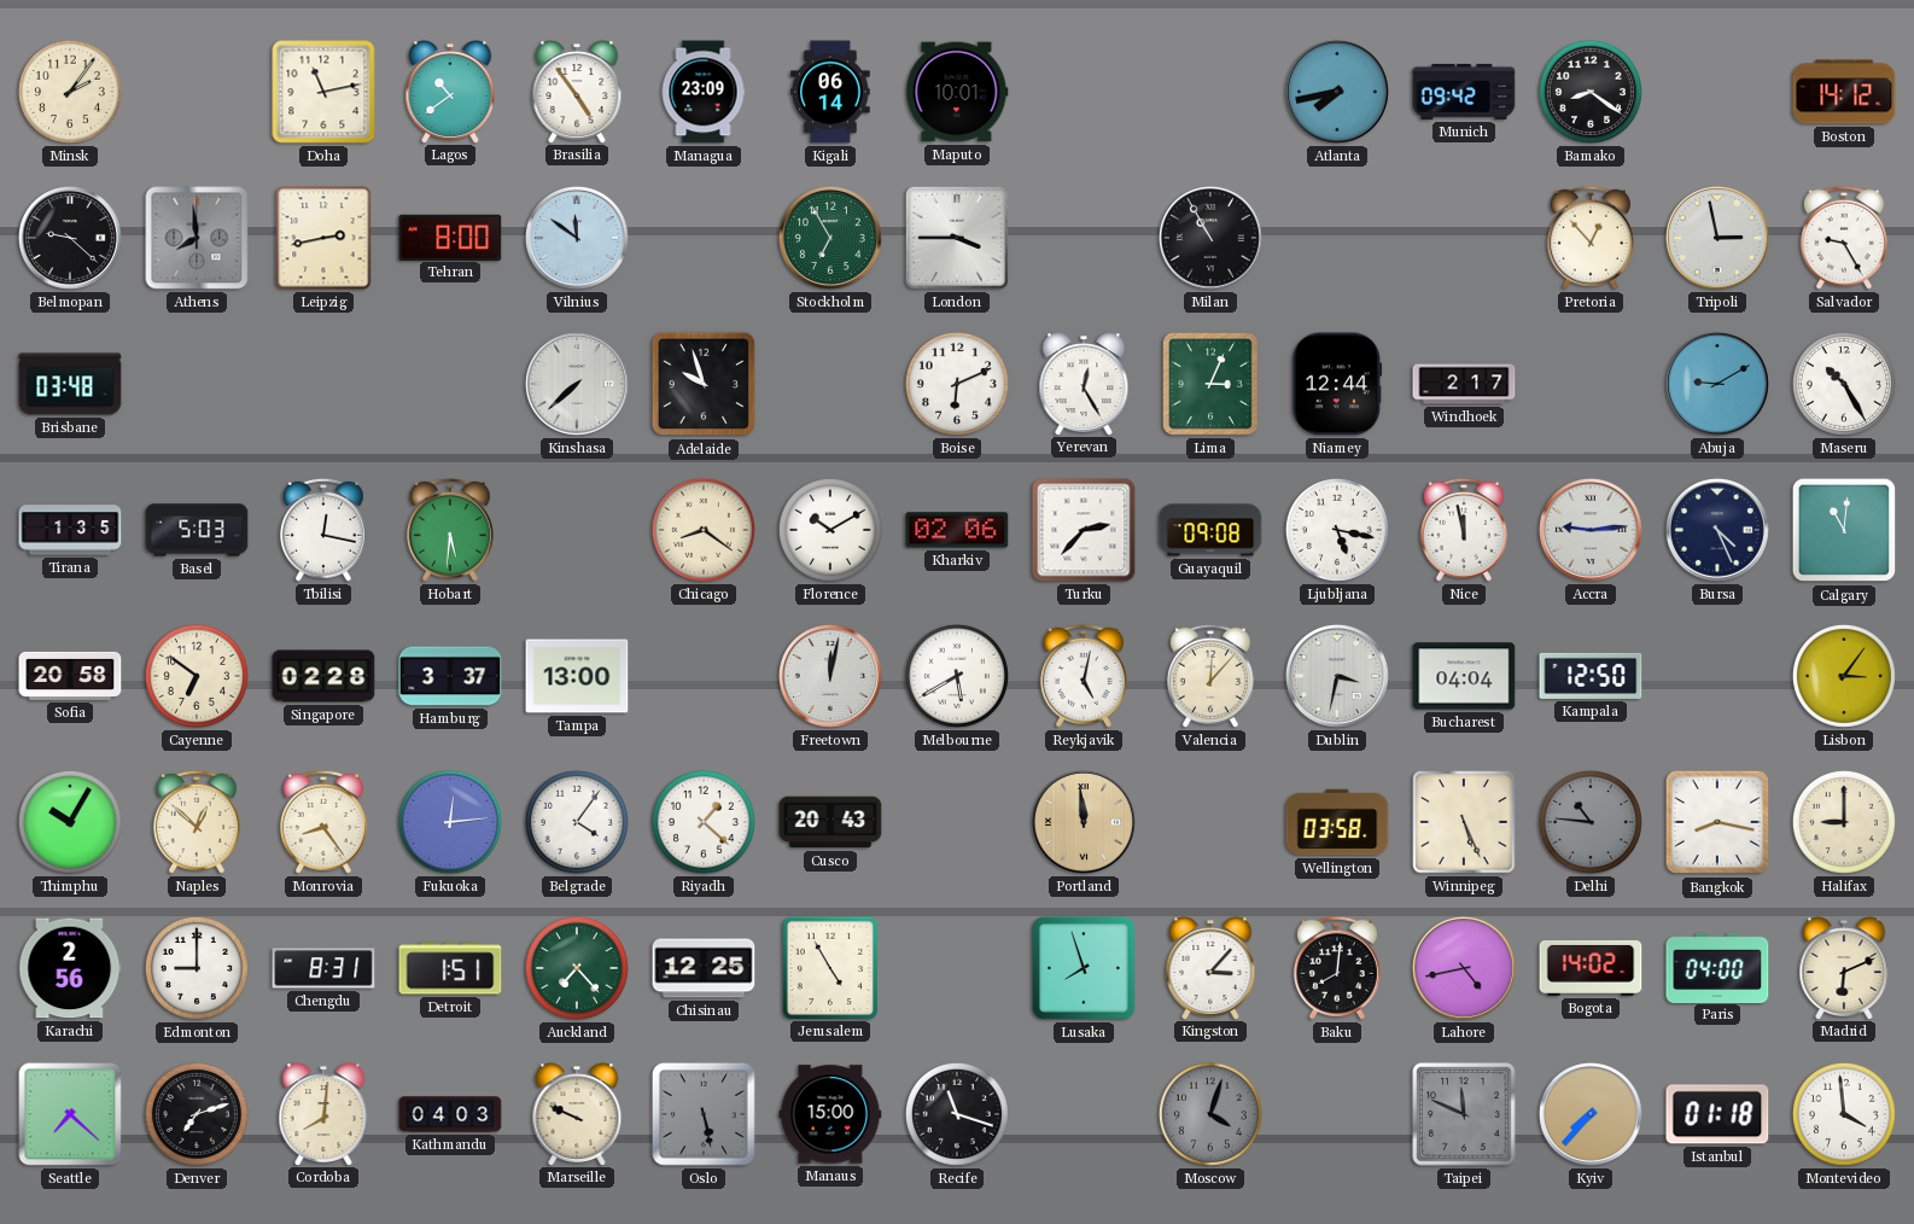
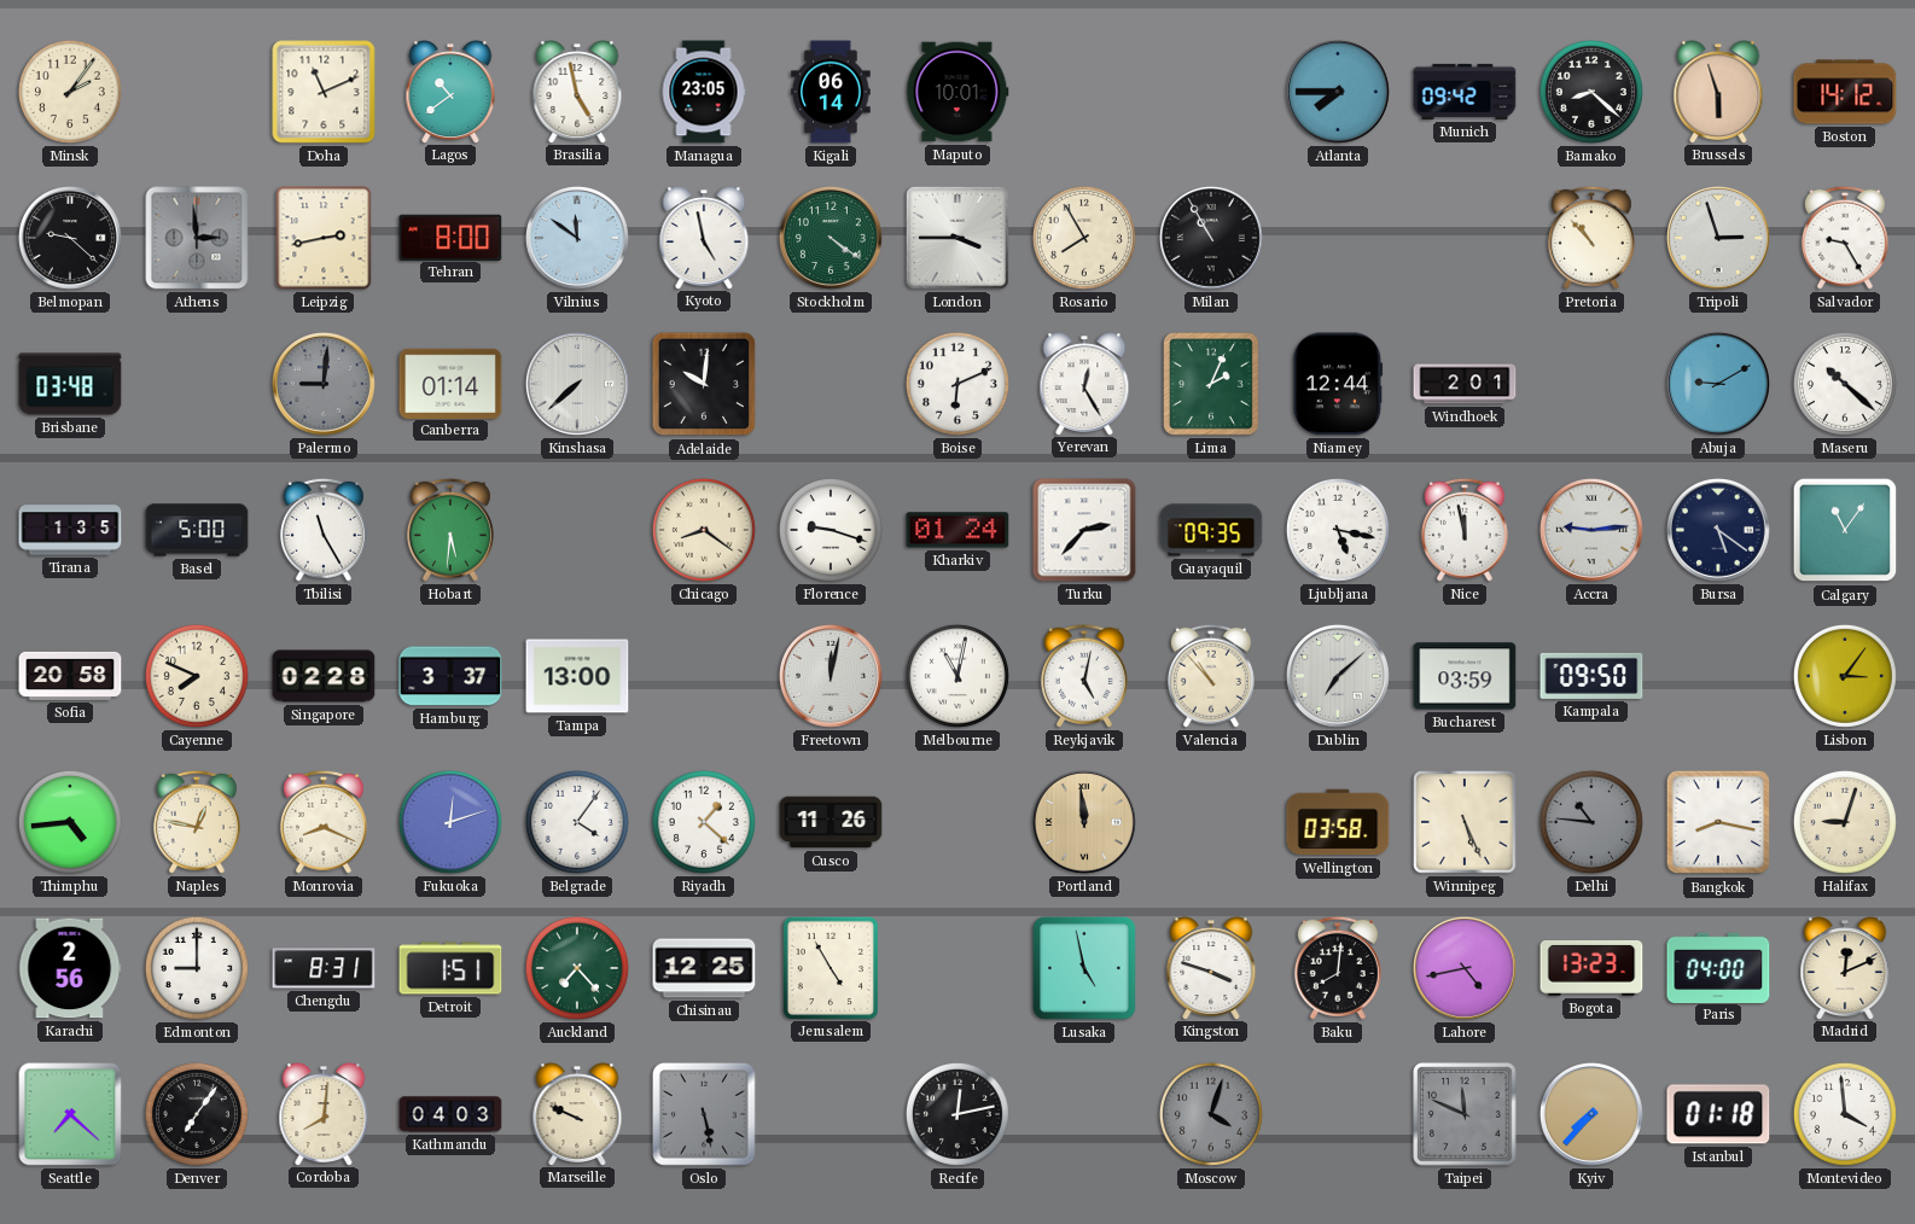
Doha: 11:13 -> 11:11
Brasilia: 4:54 -> 4:58
Managua: 23:09 -> 23:05
Atlanta: 7:43 -> 7:45
Bamako: 8:21 -> 8:22
Brussels: none -> 5:57
Athens: 7:59 -> 2:59
Kyoto: none -> 4:58
Stockholm: 6:55 -> 4:21
Rosario: none -> 7:55
Pretoria: 12:53 -> 10:53
Tripoli: 2:58 -> 2:57
Palermo: none -> 9:01
Canberra: none -> 01:14
Adelaide: 9:57 -> 10:01
Lima: 3:04 -> 2:04
Windhoek: 2:17 -> 2:01
Maseru: 10:25 -> 10:22
Basel: 5:03 -> 5:00
Tbilisi: 12:17 -> 11:25
Florence: 10:10 -> 9:18
Kharkiv: 02:06 -> 01:24
Guayaquil: 09:08 -> 09:35
Bursa: 4:26 -> 5:21
Calgary: 11:01 -> 11:06
Cayenne: 6:51 -> 7:49
Melbourne: 5:40 -> 11:02
Valencia: 12:07 -> 10:53
Dublin: 3:32 -> 7:08
Bucharest: 04:04 -> 03:59
Kampala: 12:50 -> 09:50
Thimphu: 10:05 -> 4:44
Naples: 12:52 -> 12:47
Monrovia: 8:24 -> 8:19
Fukuoka: 12:14 -> 12:12
Cusco: 20:43 -> 11:26
Halifax: 9:00 -> 9:03
Lusaka: 7:57 -> 4:58
Kingston: 3:07 -> 3:48
Bogota: 14:02 -> 13:23
Madrid: 6:11 -> 12:11
Denver: 7:12 -> 7:06
Manaus: 15:00 -> none
Recife: 11:18 -> 12:13
